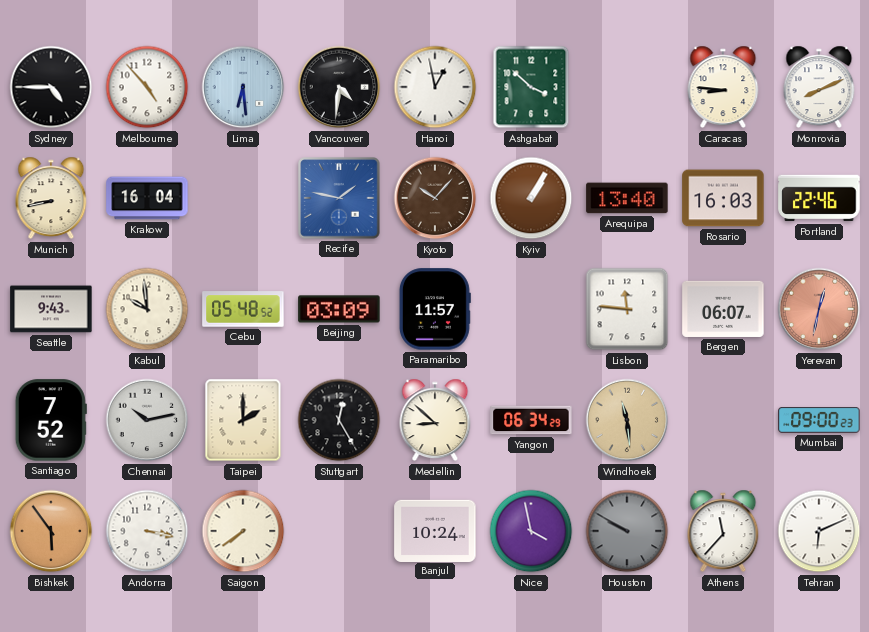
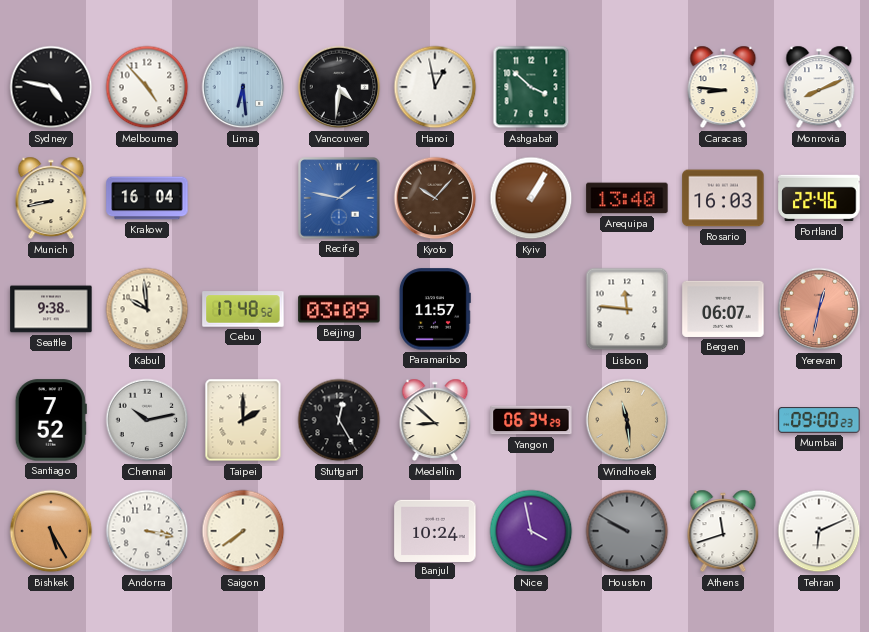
Sydney: 4:45 -> 4:47
Seattle: 9:43 -> 9:38
Cebu: 05:48 -> 17:48
Bishkek: 5:54 -> 5:25
Athens: 11:37 -> 11:42
